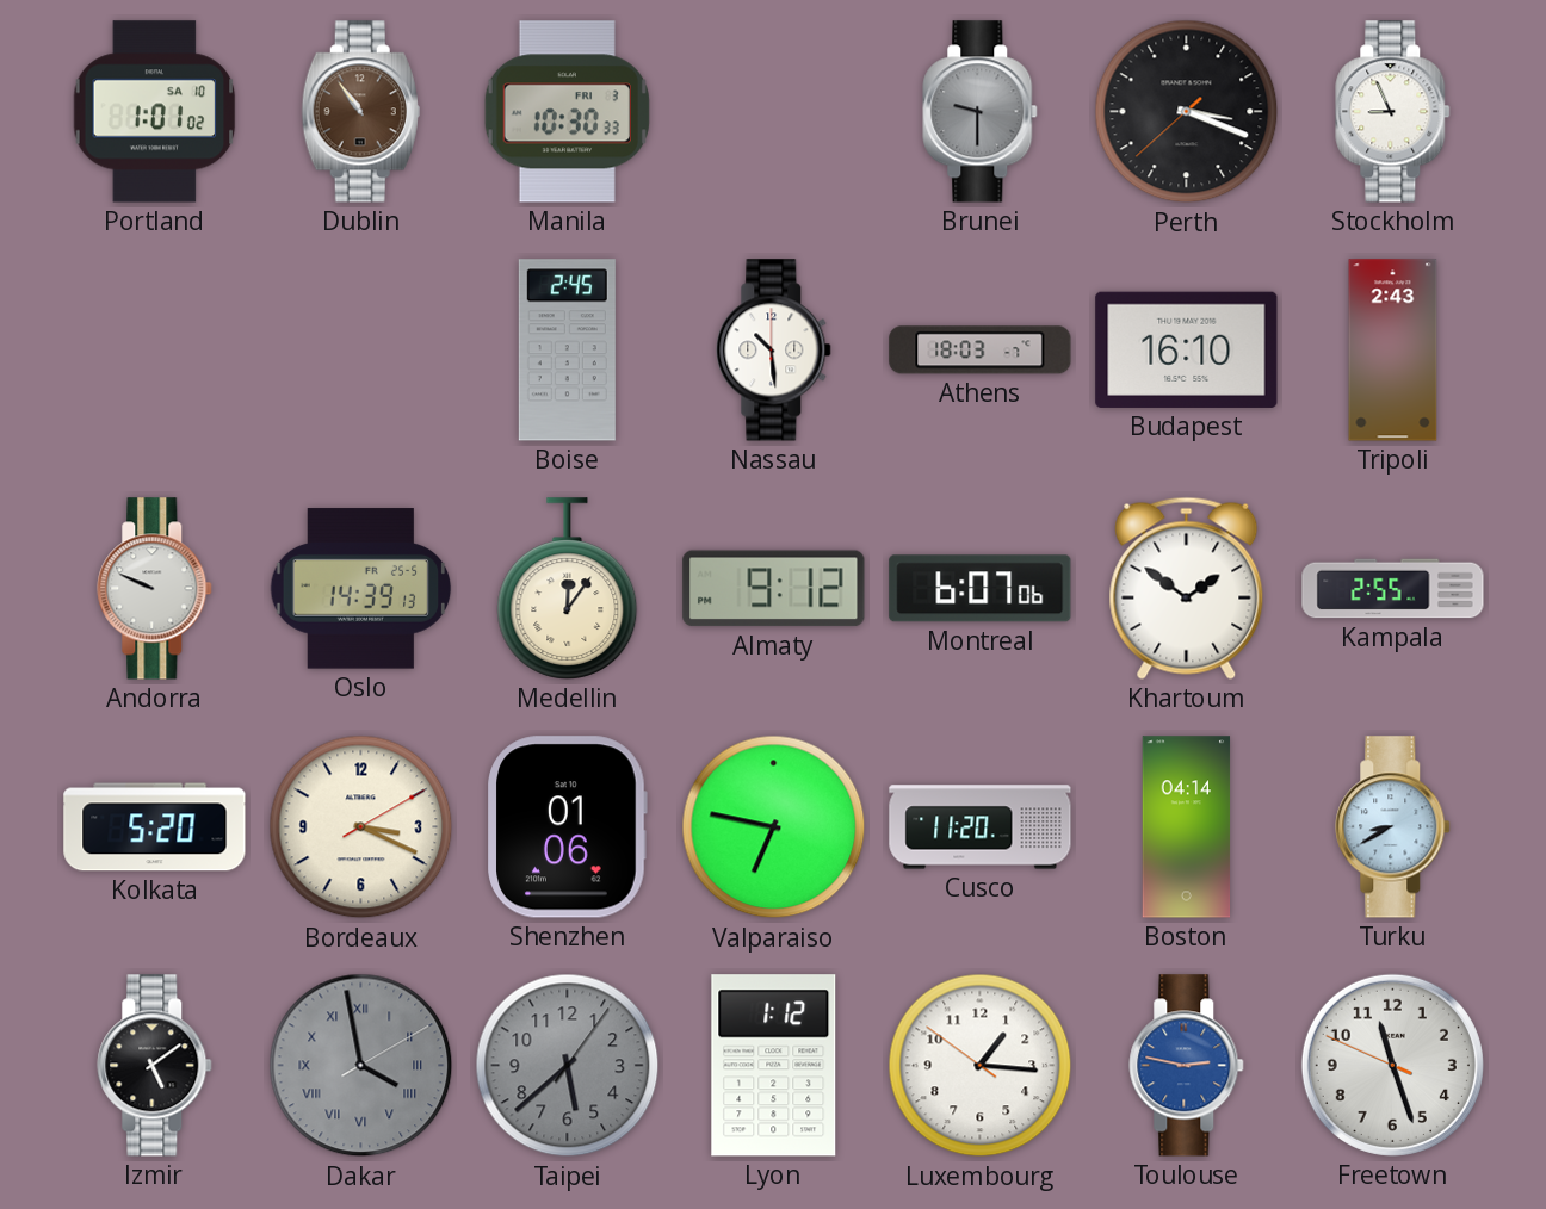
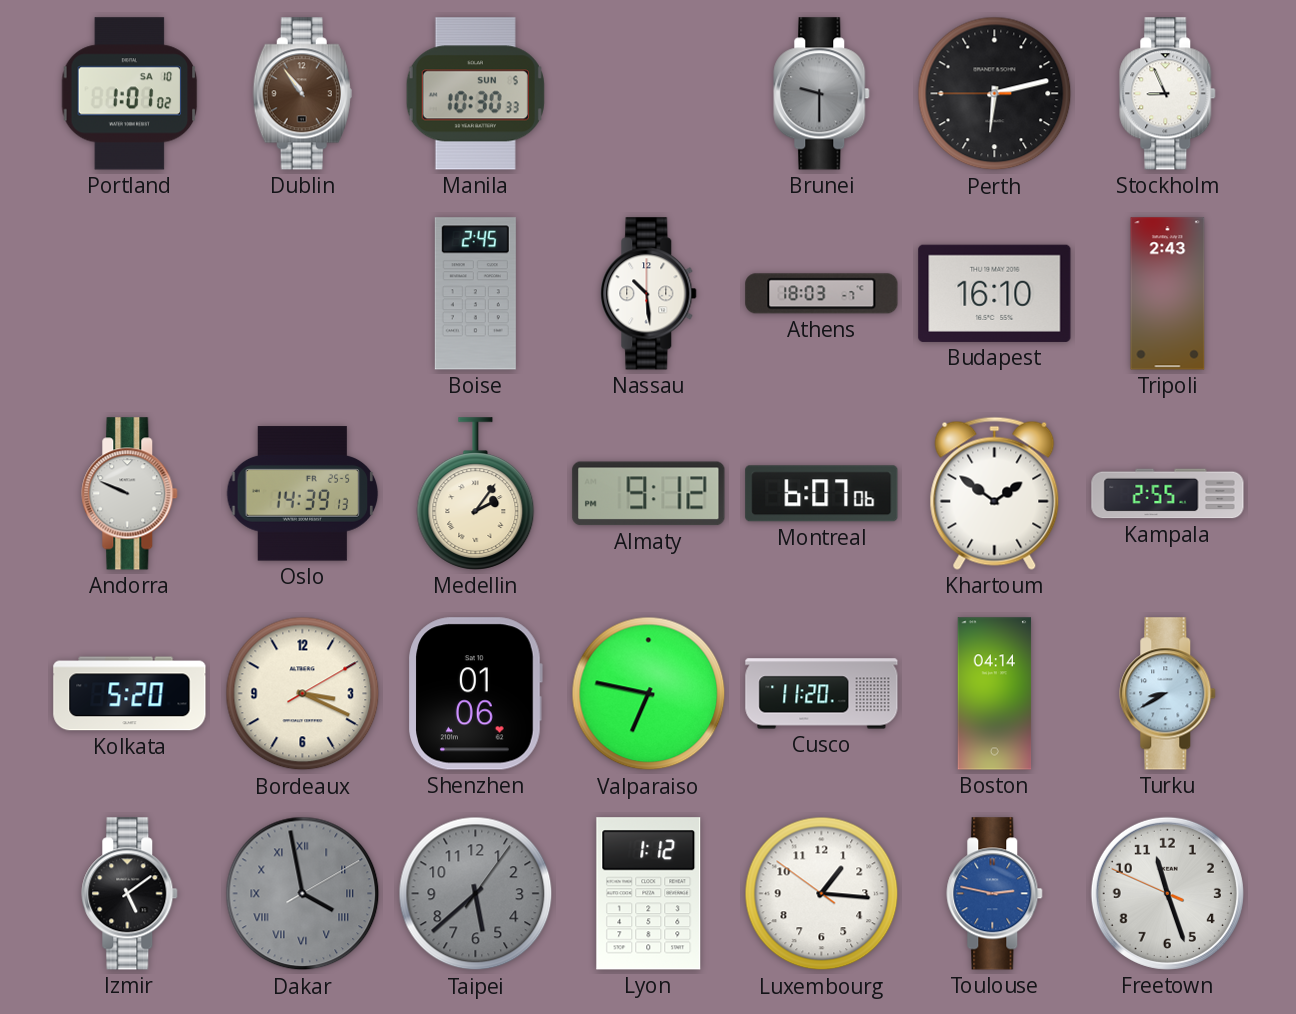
Manila date: FRI 3 -> SUN 5
Perth: 3:18 -> 6:12
Medellin: 12:06 -> 2:06
